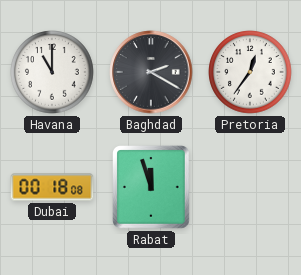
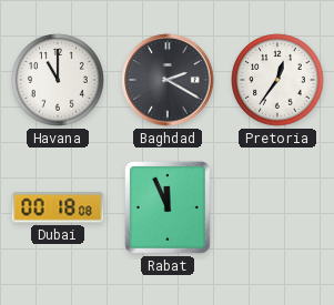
Rabat: 11:57 -> 11:56
